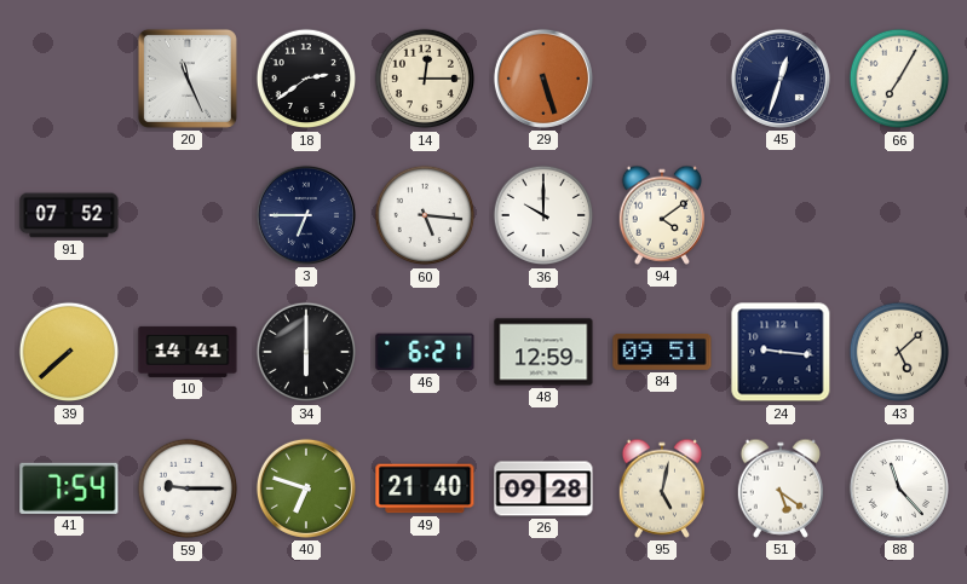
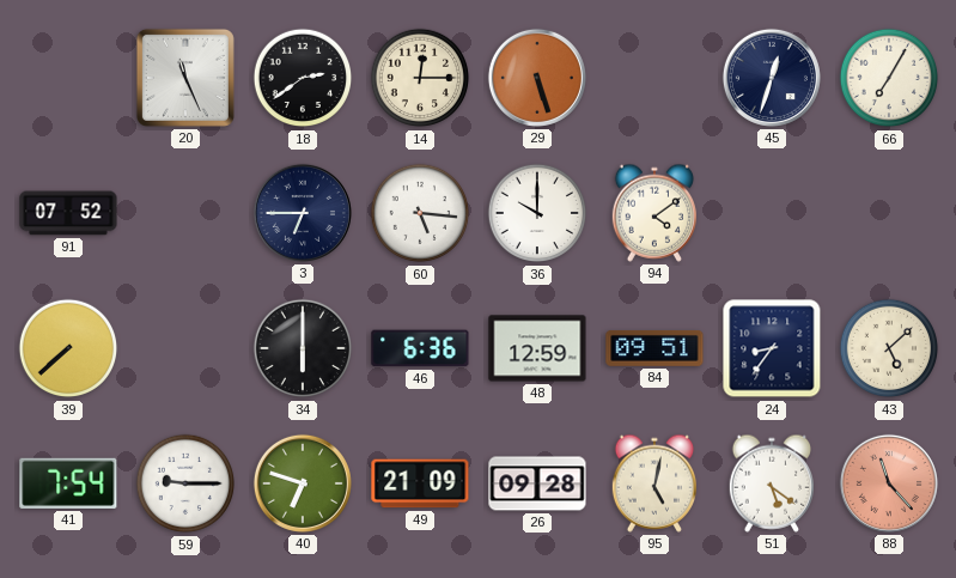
10: 14:41 -> none
46: 6:21 -> 6:36
24: 9:16 -> 8:36
49: 21:40 -> 21:09
88 dial: white -> salmon
